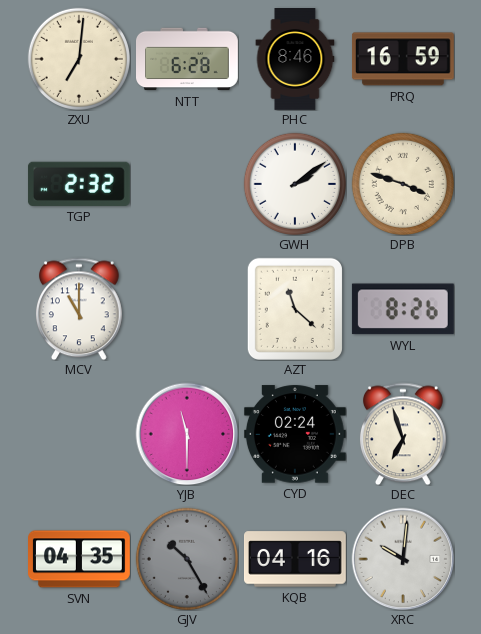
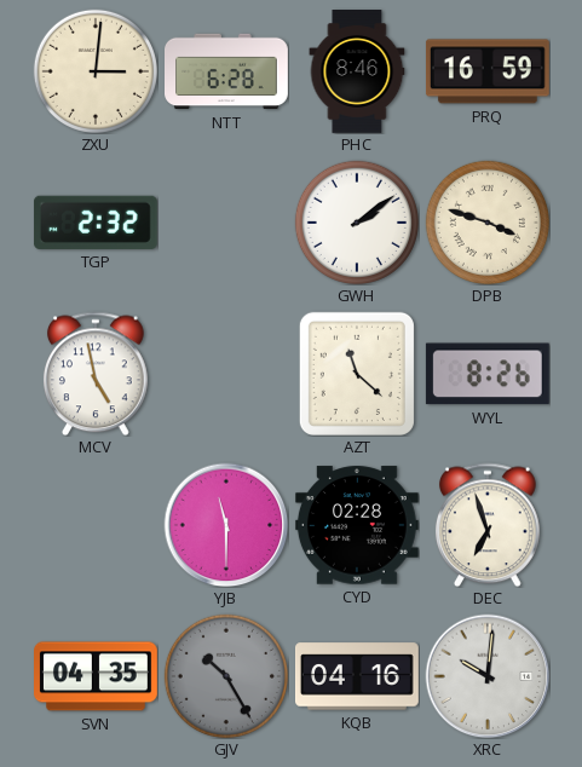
ZXU: 7:01 -> 3:01
MCV: 11:00 -> 4:58
CYD: 02:24 -> 02:28
